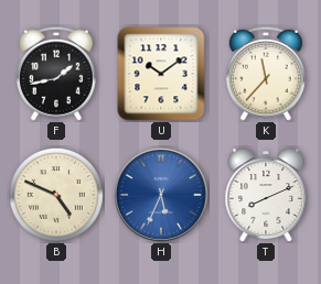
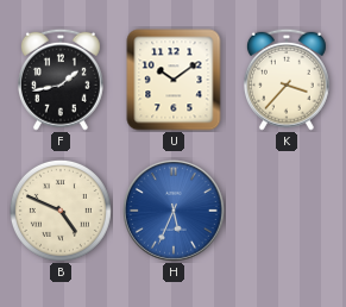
K: 11:37 -> 3:37
T: 8:11 -> none
